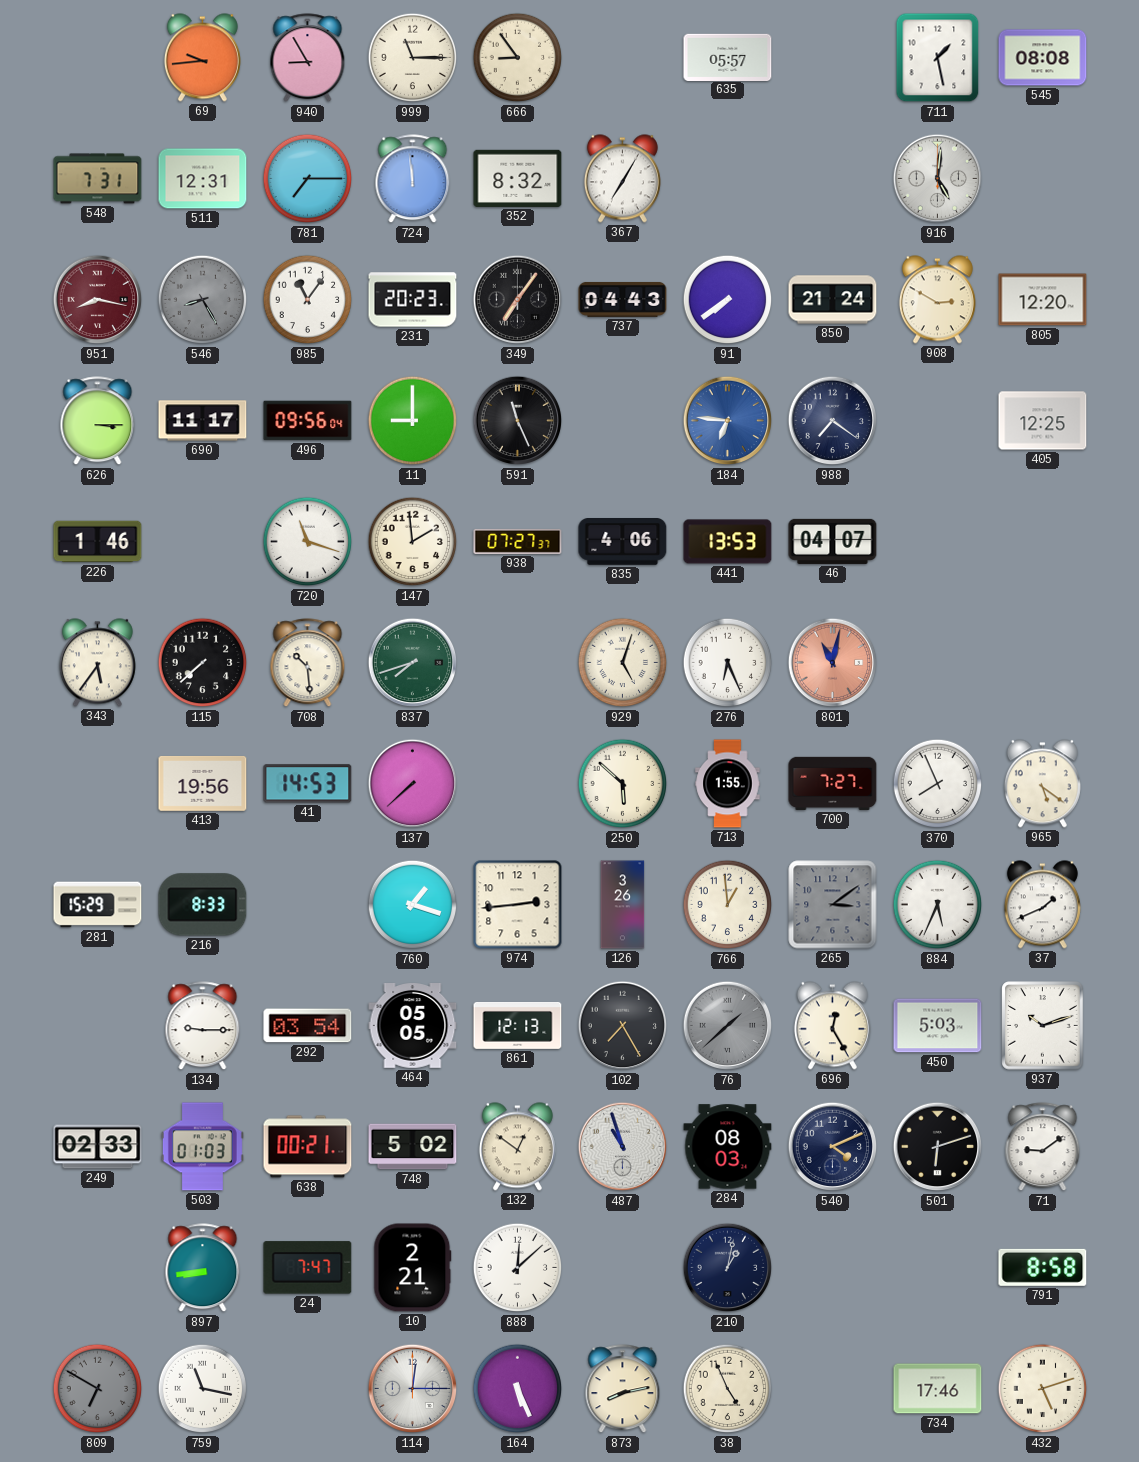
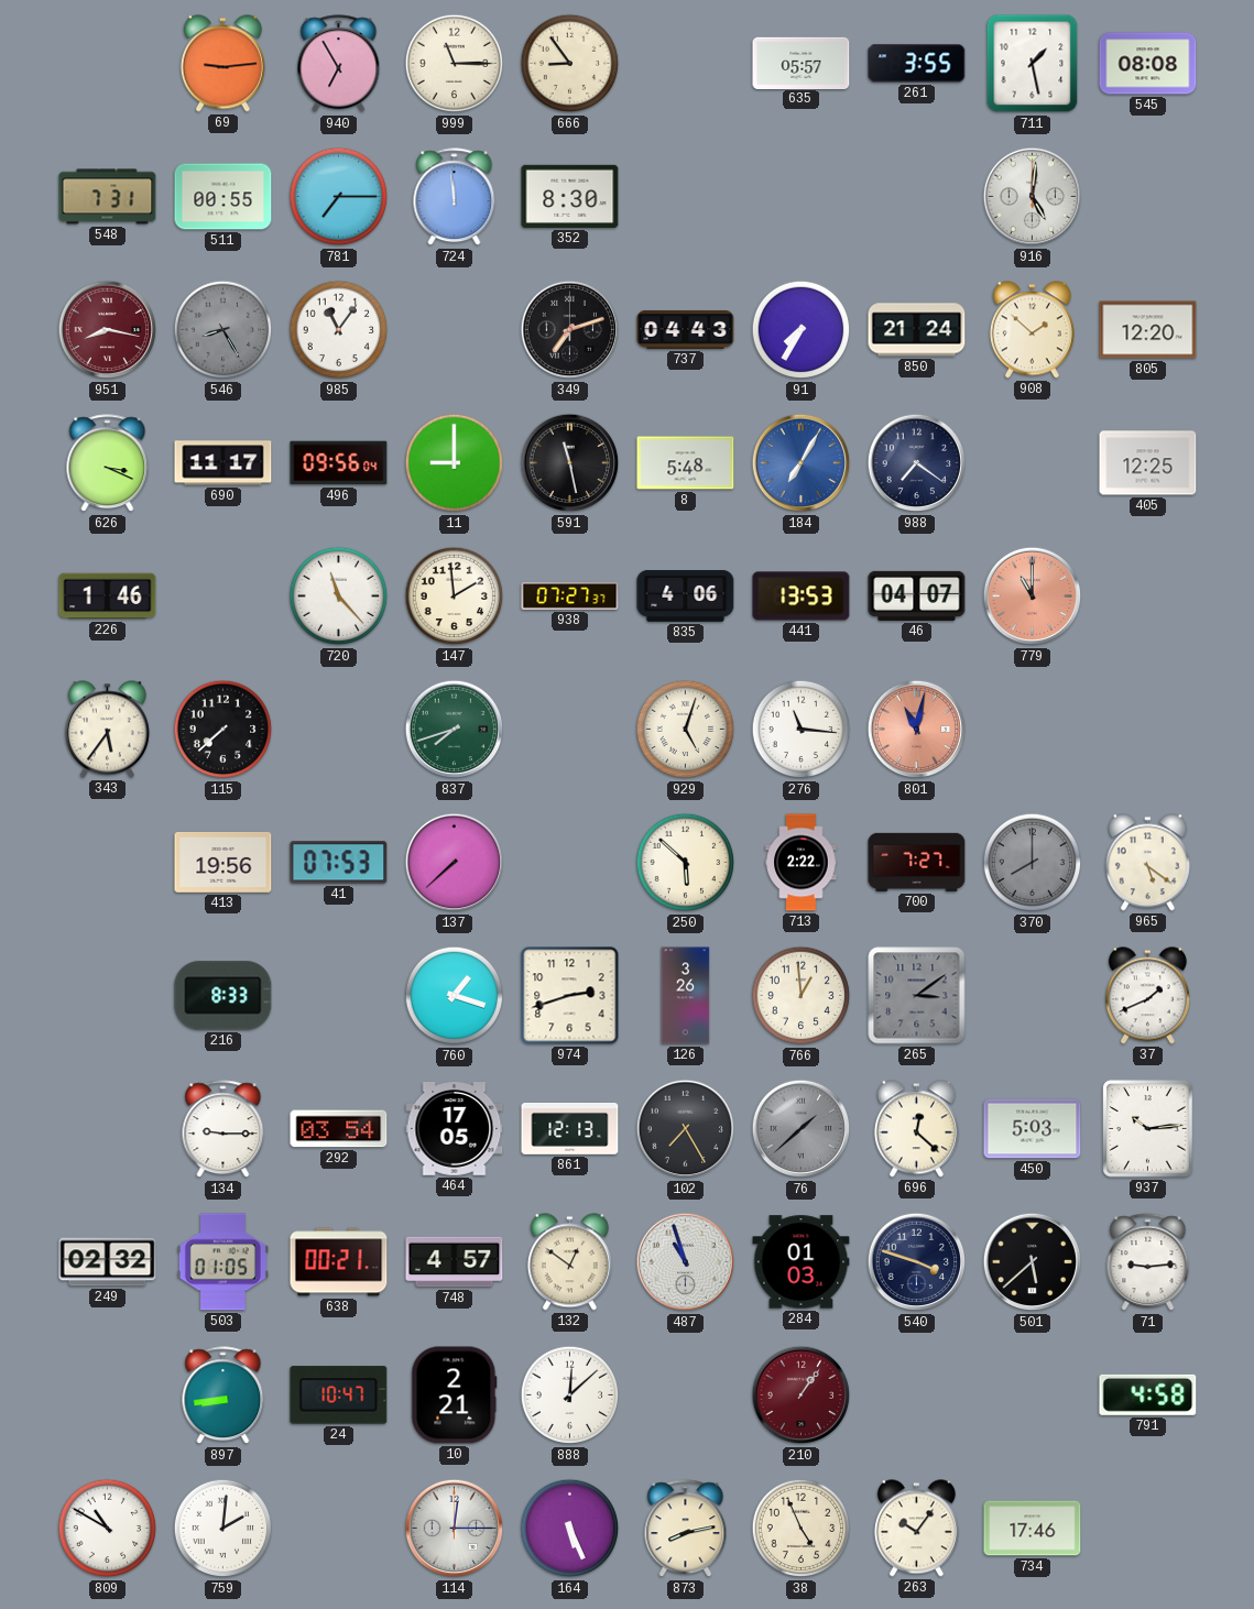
69: 9:44 -> 9:14
940: 8:55 -> 6:55
261: none -> 3:55
511: 12:31 -> 00:55
352: 8:32 -> 8:30
367: 7:05 -> none
231: 20:23 -> none
349: 7:06 -> 7:12
91: 7:39 -> 7:35
908: 2:50 -> 1:52
626: 3:15 -> 3:19
591: 11:26 -> 11:28
8: none -> 5:48
184: 6:46 -> 7:05
720: 11:18 -> 11:23
779: none -> 11:00
708: 10:29 -> none
276: 6:26 -> 11:16
41: 14:53 -> 07:53
713: 1:55 -> 2:22
370: 7:56 -> 8:00
370 dial: white -> grey
281: 15:29 -> none
974: 2:44 -> 2:42
884: 5:34 -> none
464: 05:05 -> 17:05
696: 12:25 -> 12:22
937: 10:12 -> 10:14
249: 02:33 -> 02:32
503: 01:03 -> 01:05
748: 5:02 -> 4:57
284: 08:03 -> 01:03
540: 4:11 -> 3:48
501: 6:12 -> 5:38
71: 9:09 -> 9:14
24: 7:47 -> 10:47
210: 1:02 -> 1:06
210 dial: navy -> burgundy
791: 8:58 -> 4:58
809: 6:50 -> 10:50
809 dial: grey -> white
759: 11:17 -> 2:01
263: none -> 10:06
432: 5:12 -> none
